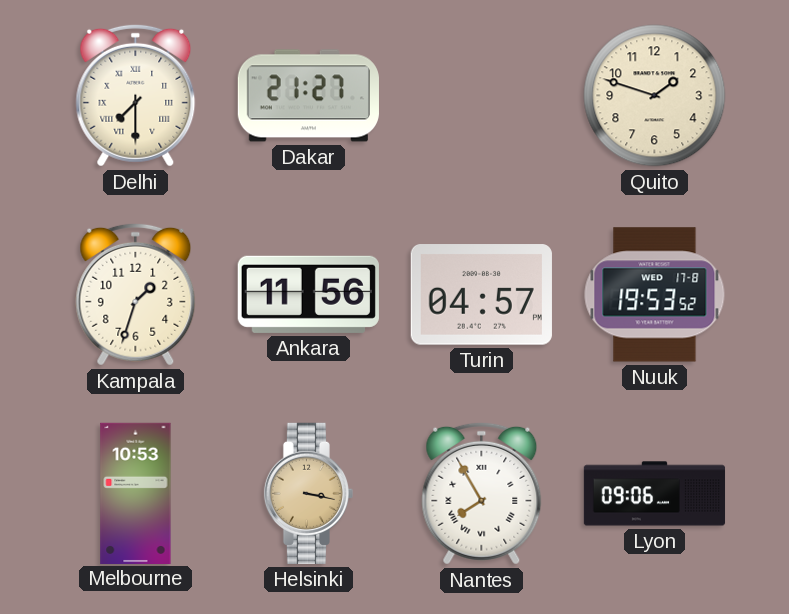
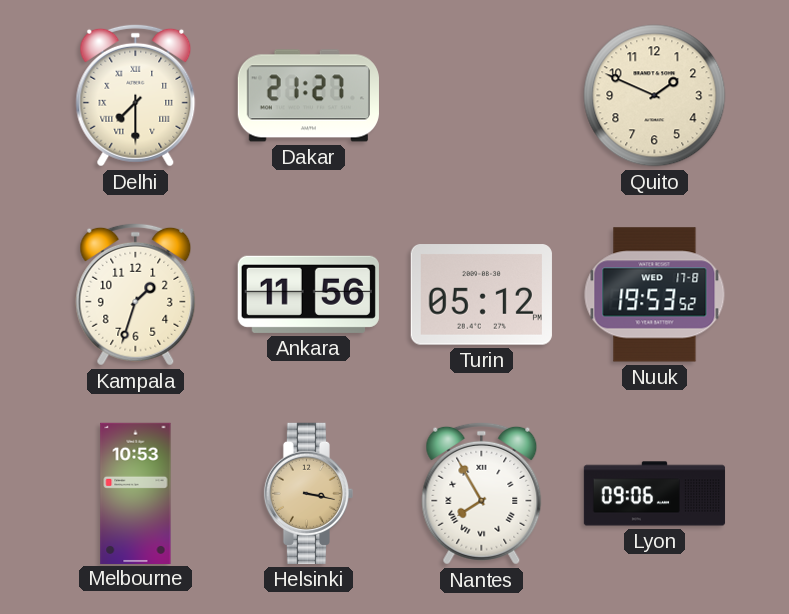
Quito: 1:48 -> 1:49
Turin: 04:57 -> 05:12
